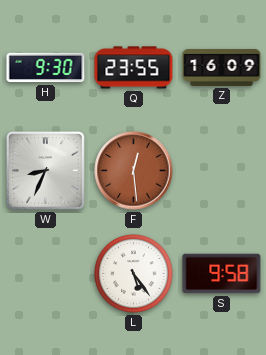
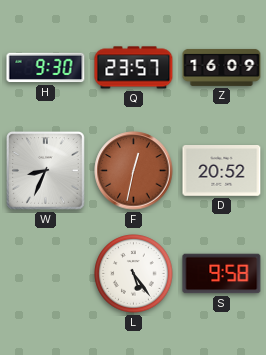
Q: 23:55 -> 23:57
F: 12:29 -> 12:32
D: none -> 20:52
